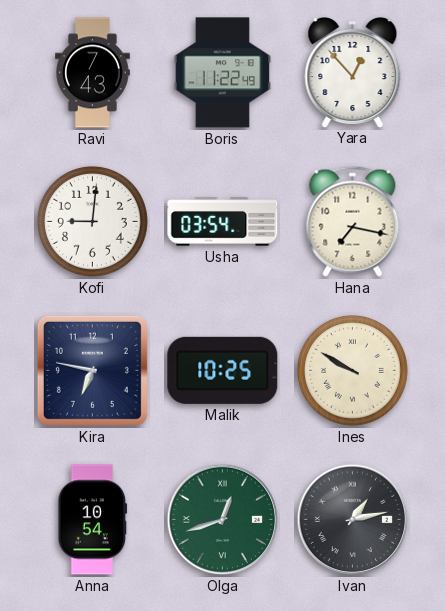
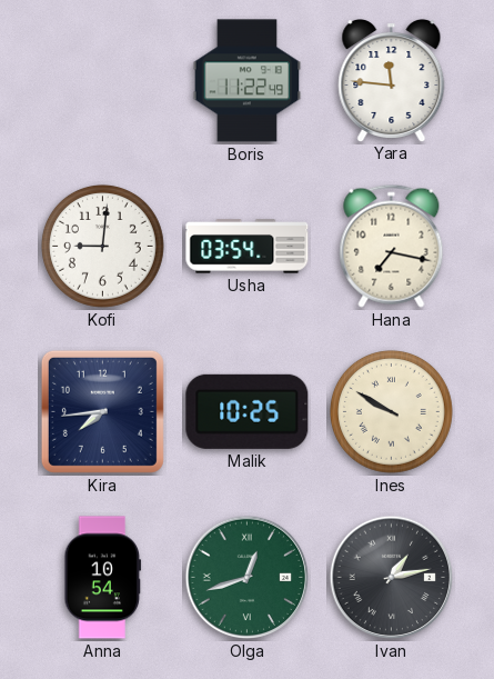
Ravi: 7:43 -> none
Yara: 12:53 -> 11:46
Kira: 6:47 -> 7:44
